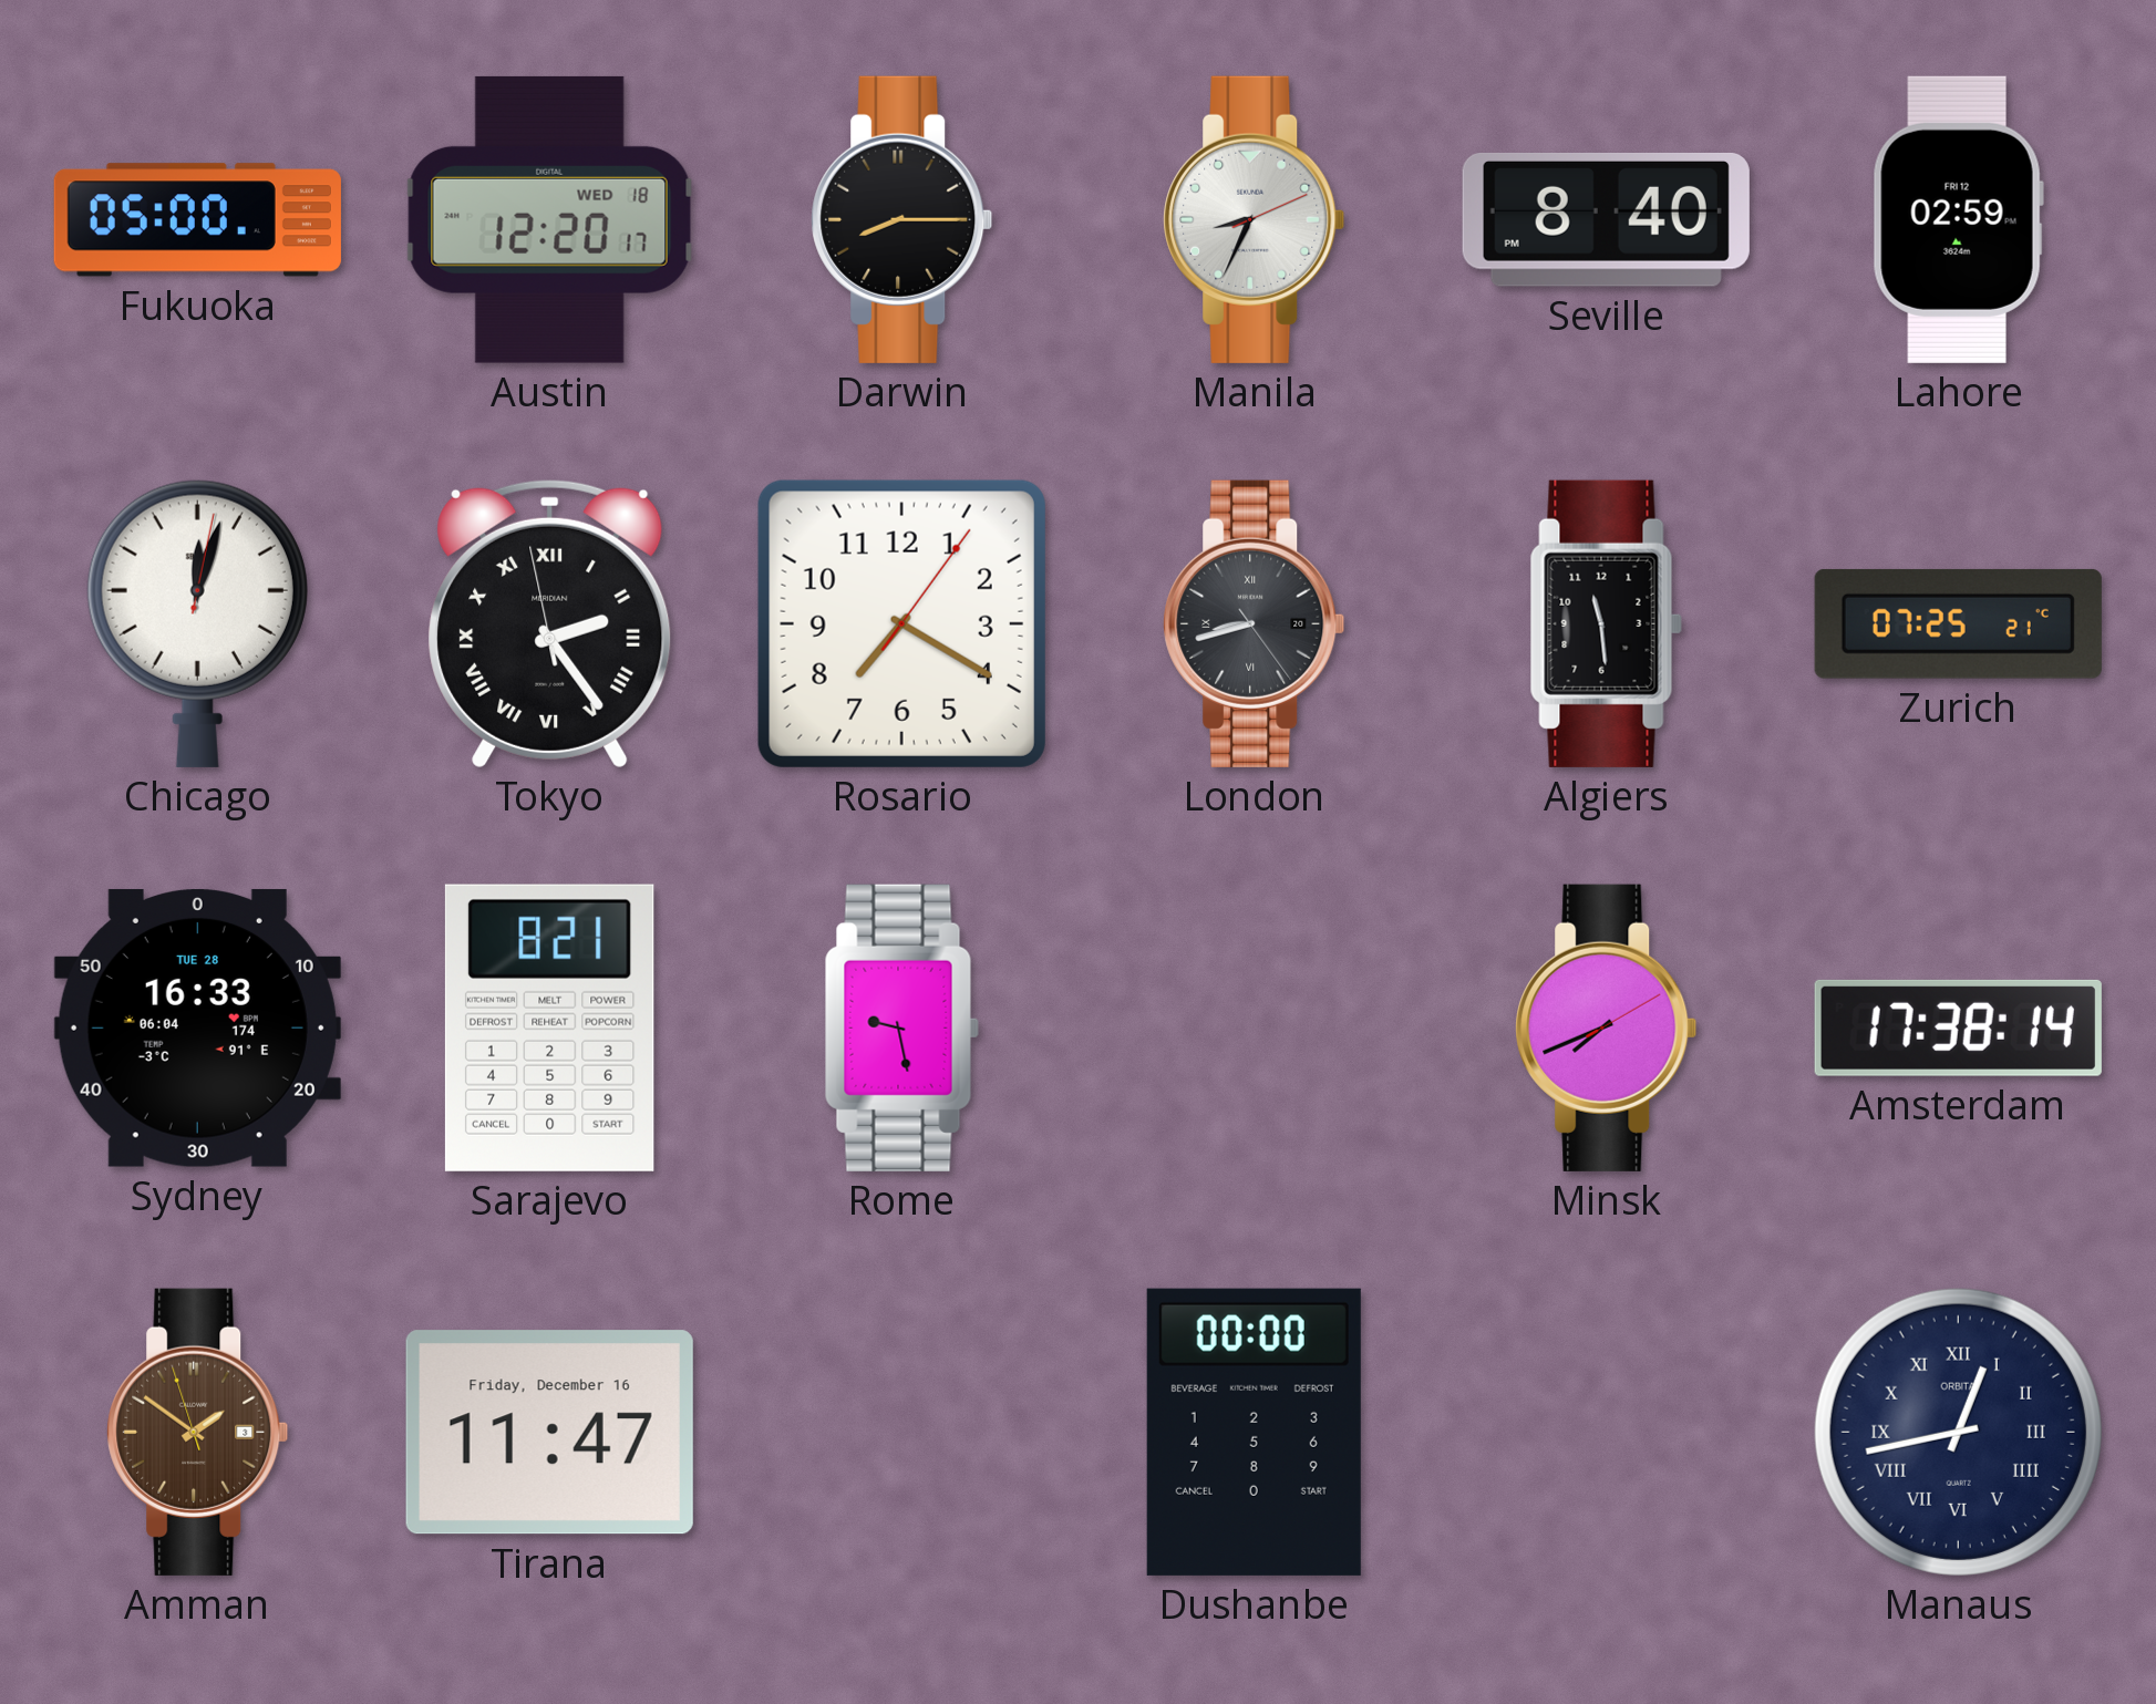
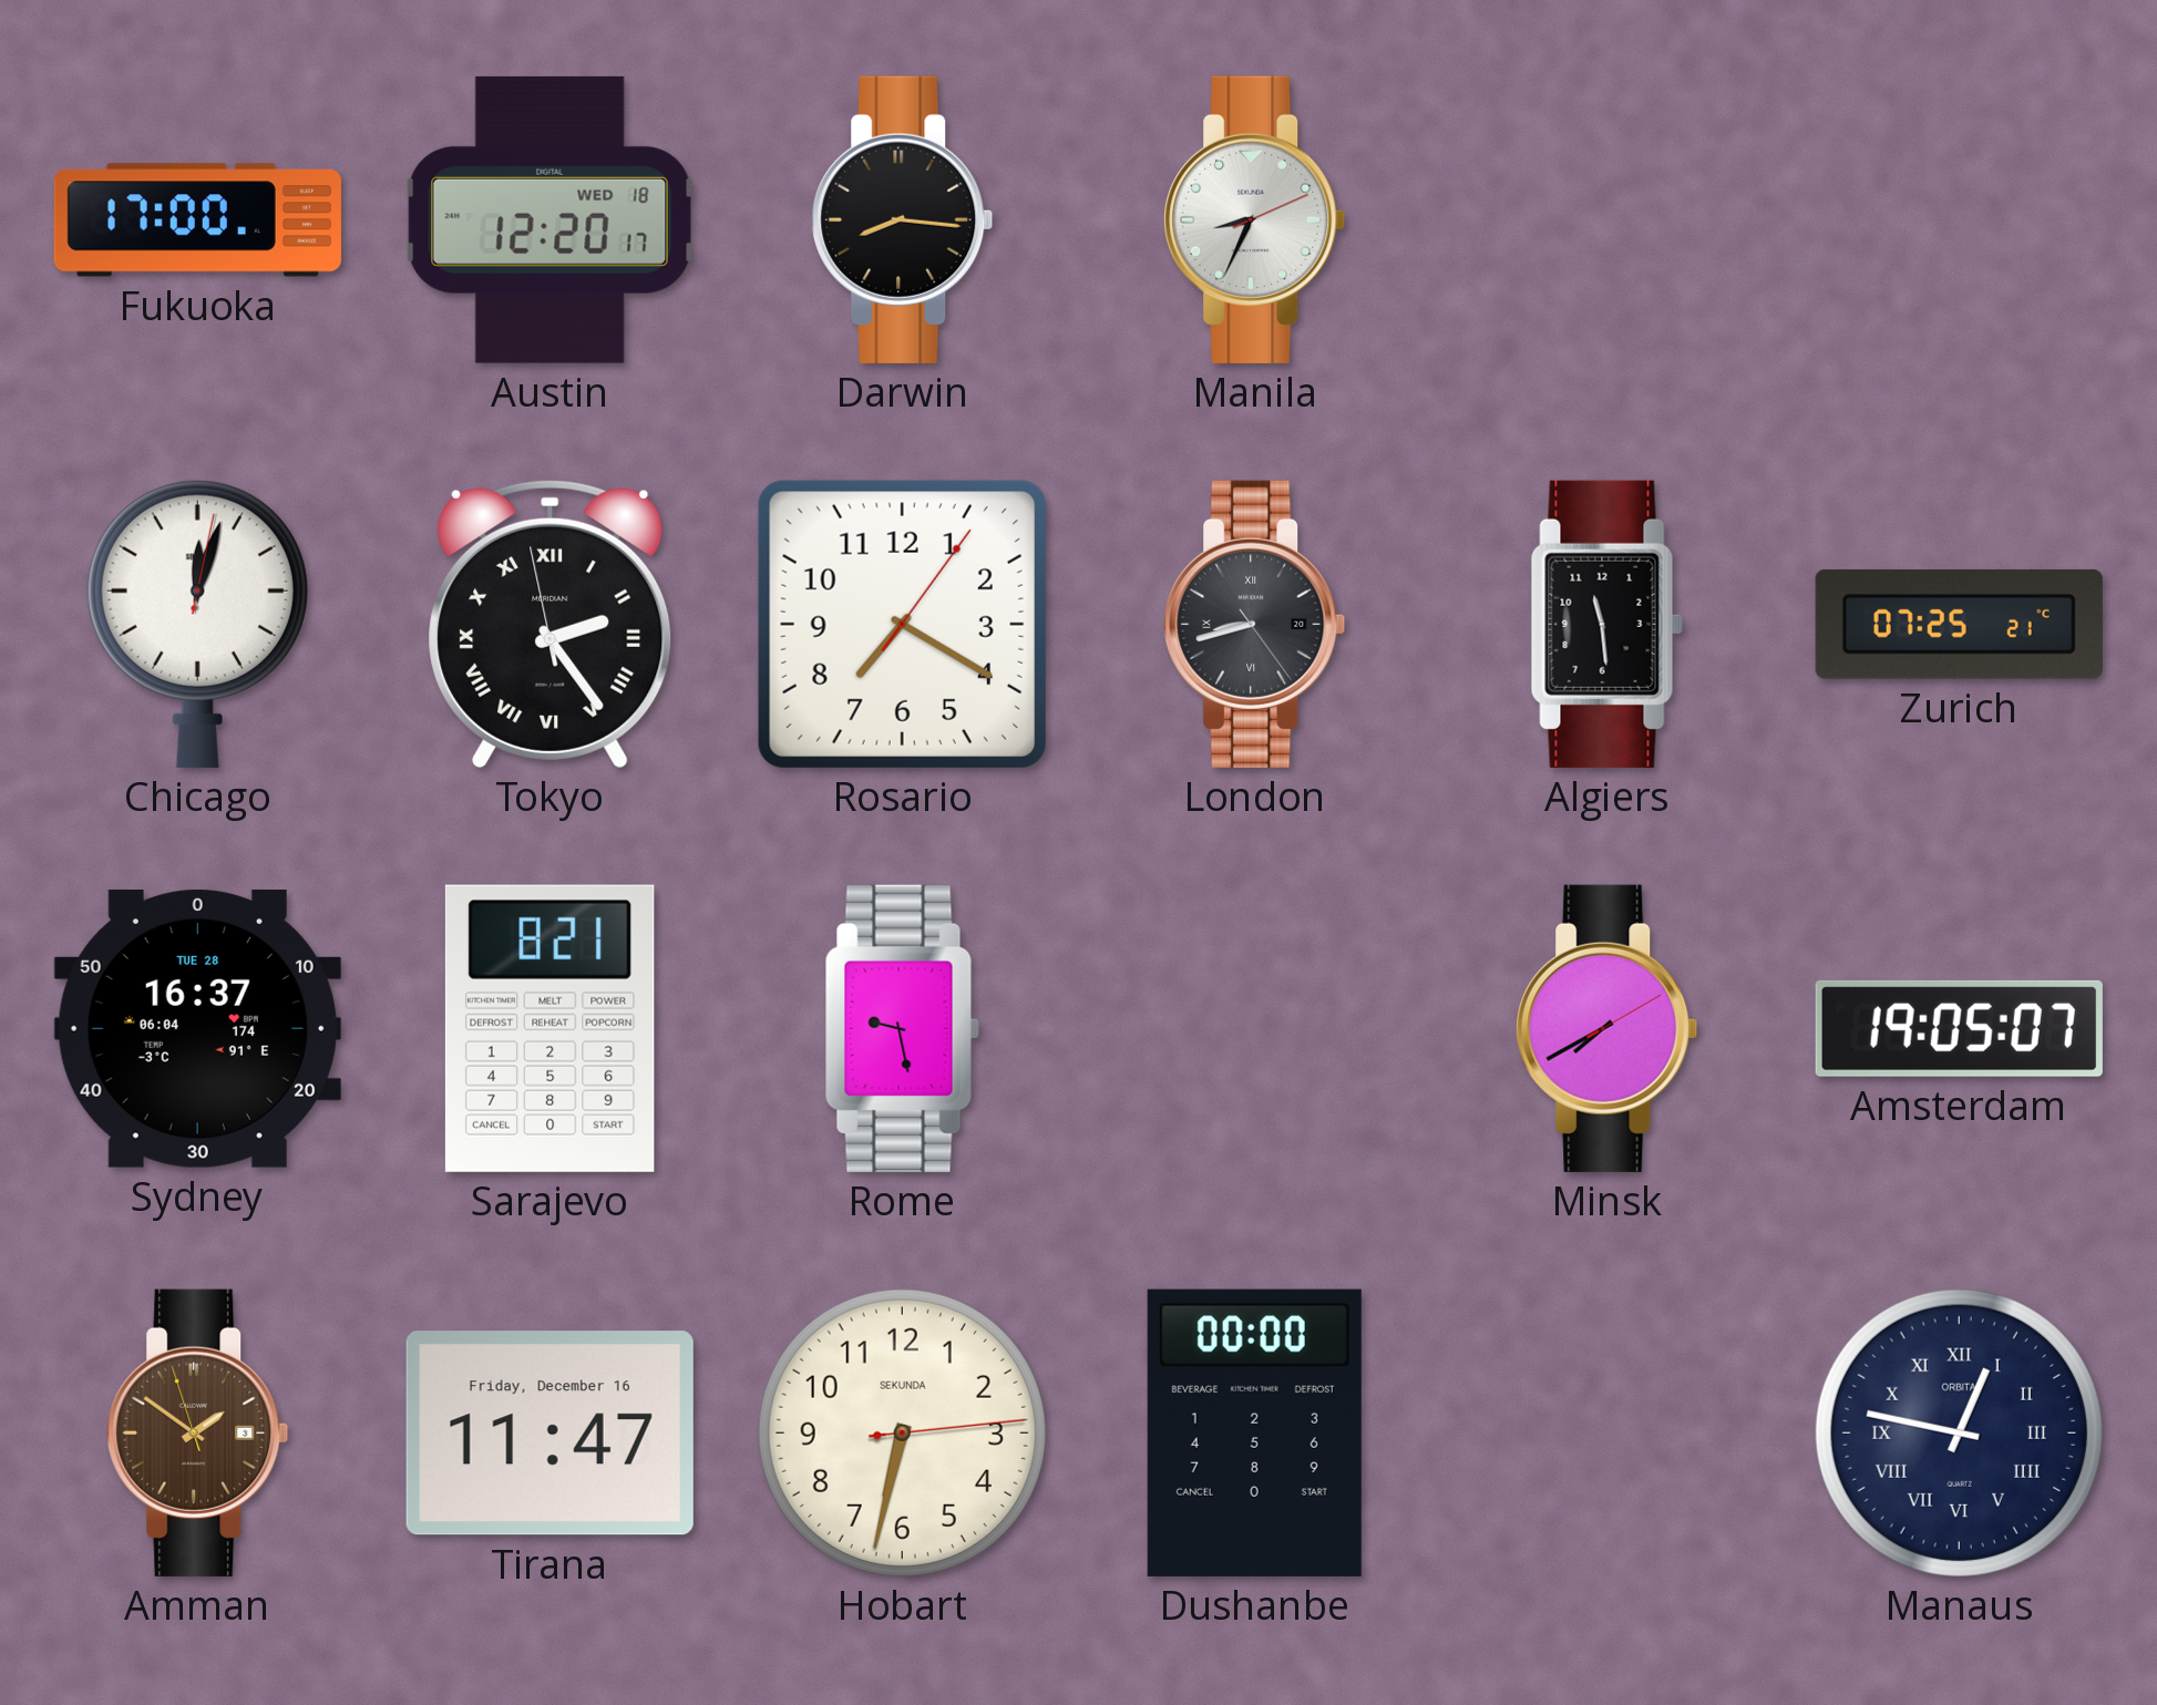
Fukuoka: 05:00 -> 17:00
Darwin: 8:15 -> 8:16
Seville: 8:40 -> none
Lahore: 02:59 -> none
Sydney: 16:33 -> 16:37
Minsk: 7:41 -> 7:40
Amsterdam: 17:38 -> 19:05
Hobart: none -> 6:32
Manaus: 12:43 -> 12:47
